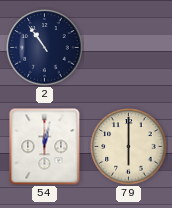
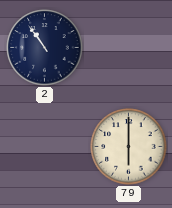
54: 12:02 -> none
